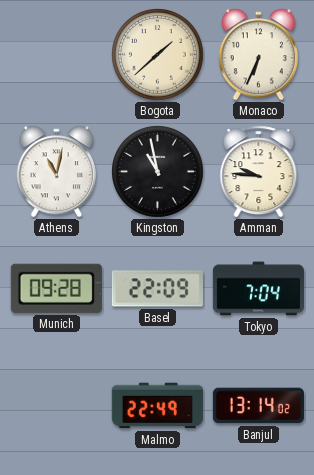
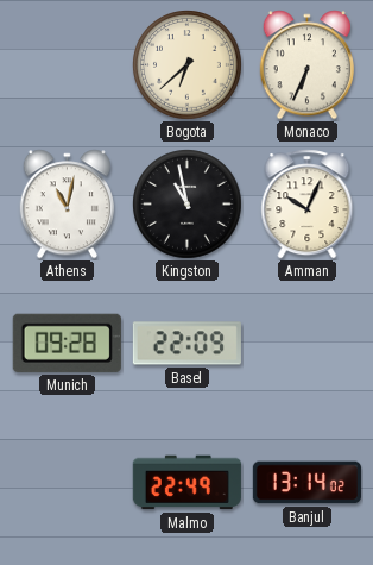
Bogota: 1:38 -> 6:38
Amman: 9:46 -> 10:04
Tokyo: 7:04 -> none
